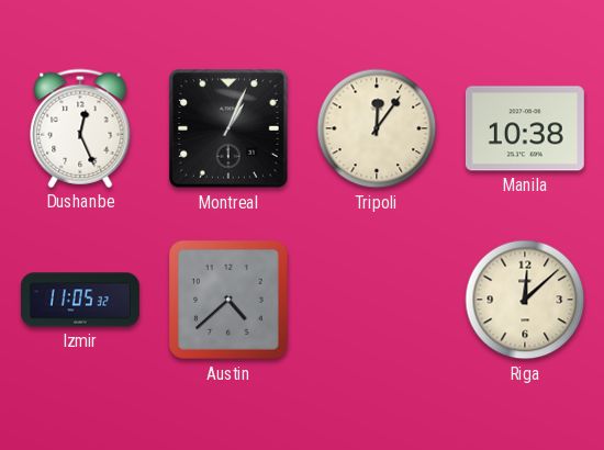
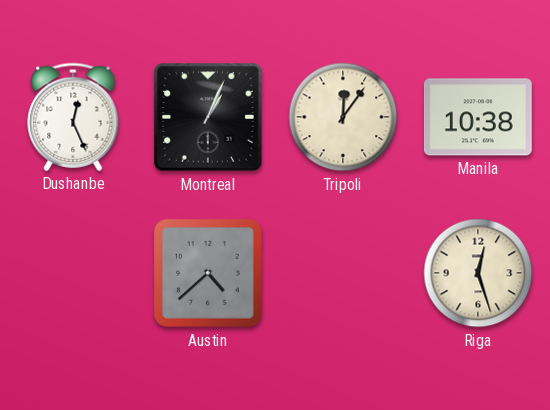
Izmir: 11:05 -> none
Riga: 12:08 -> 12:27
